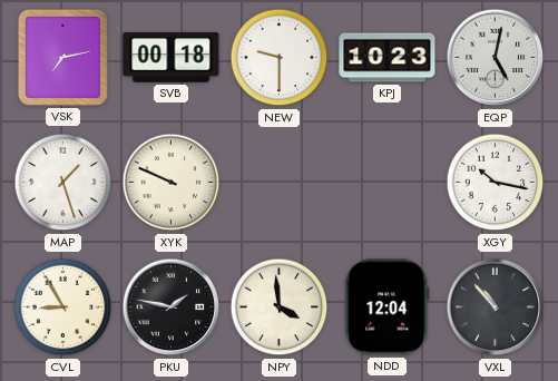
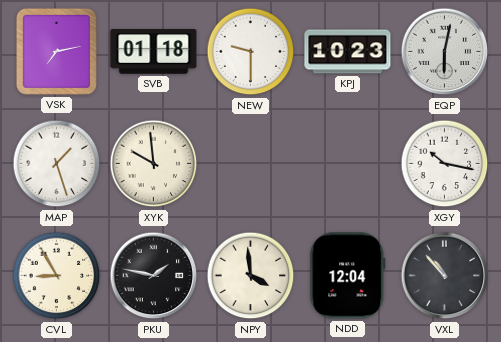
SVB: 00:18 -> 01:18
EQP: 5:02 -> 6:02
XYK: 9:49 -> 9:59
